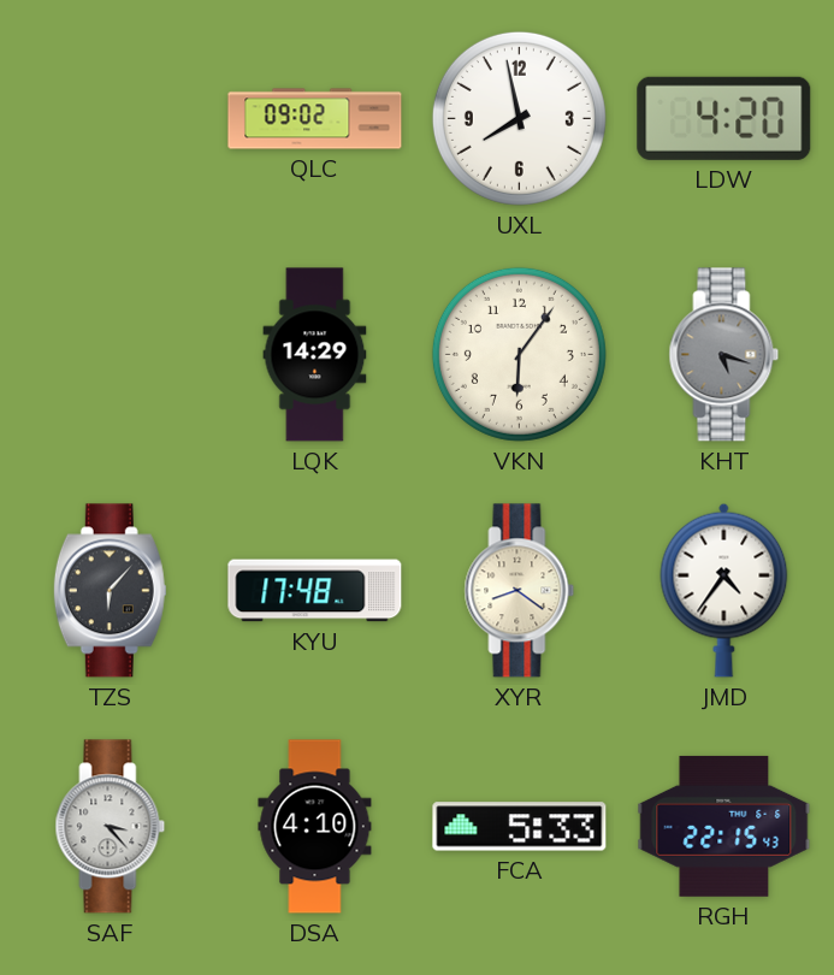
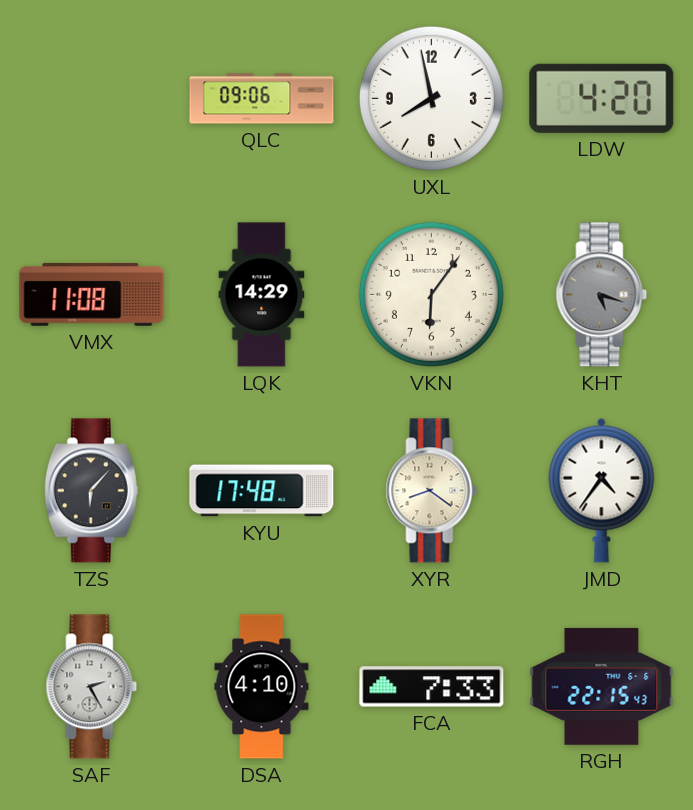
QLC: 09:02 -> 09:06
VMX: none -> 11:08
SAF: 3:23 -> 2:25
FCA: 5:33 -> 7:33
